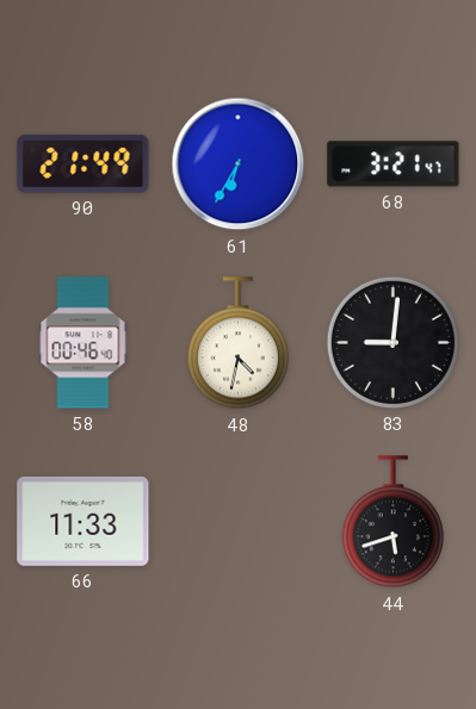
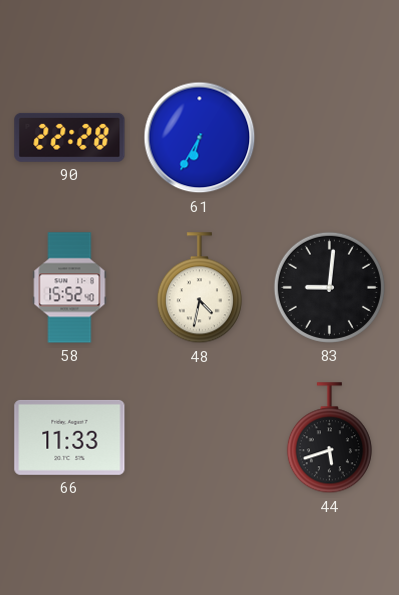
90: 21:49 -> 22:28
68: 3:21 -> none
58: 00:46 -> 15:52
